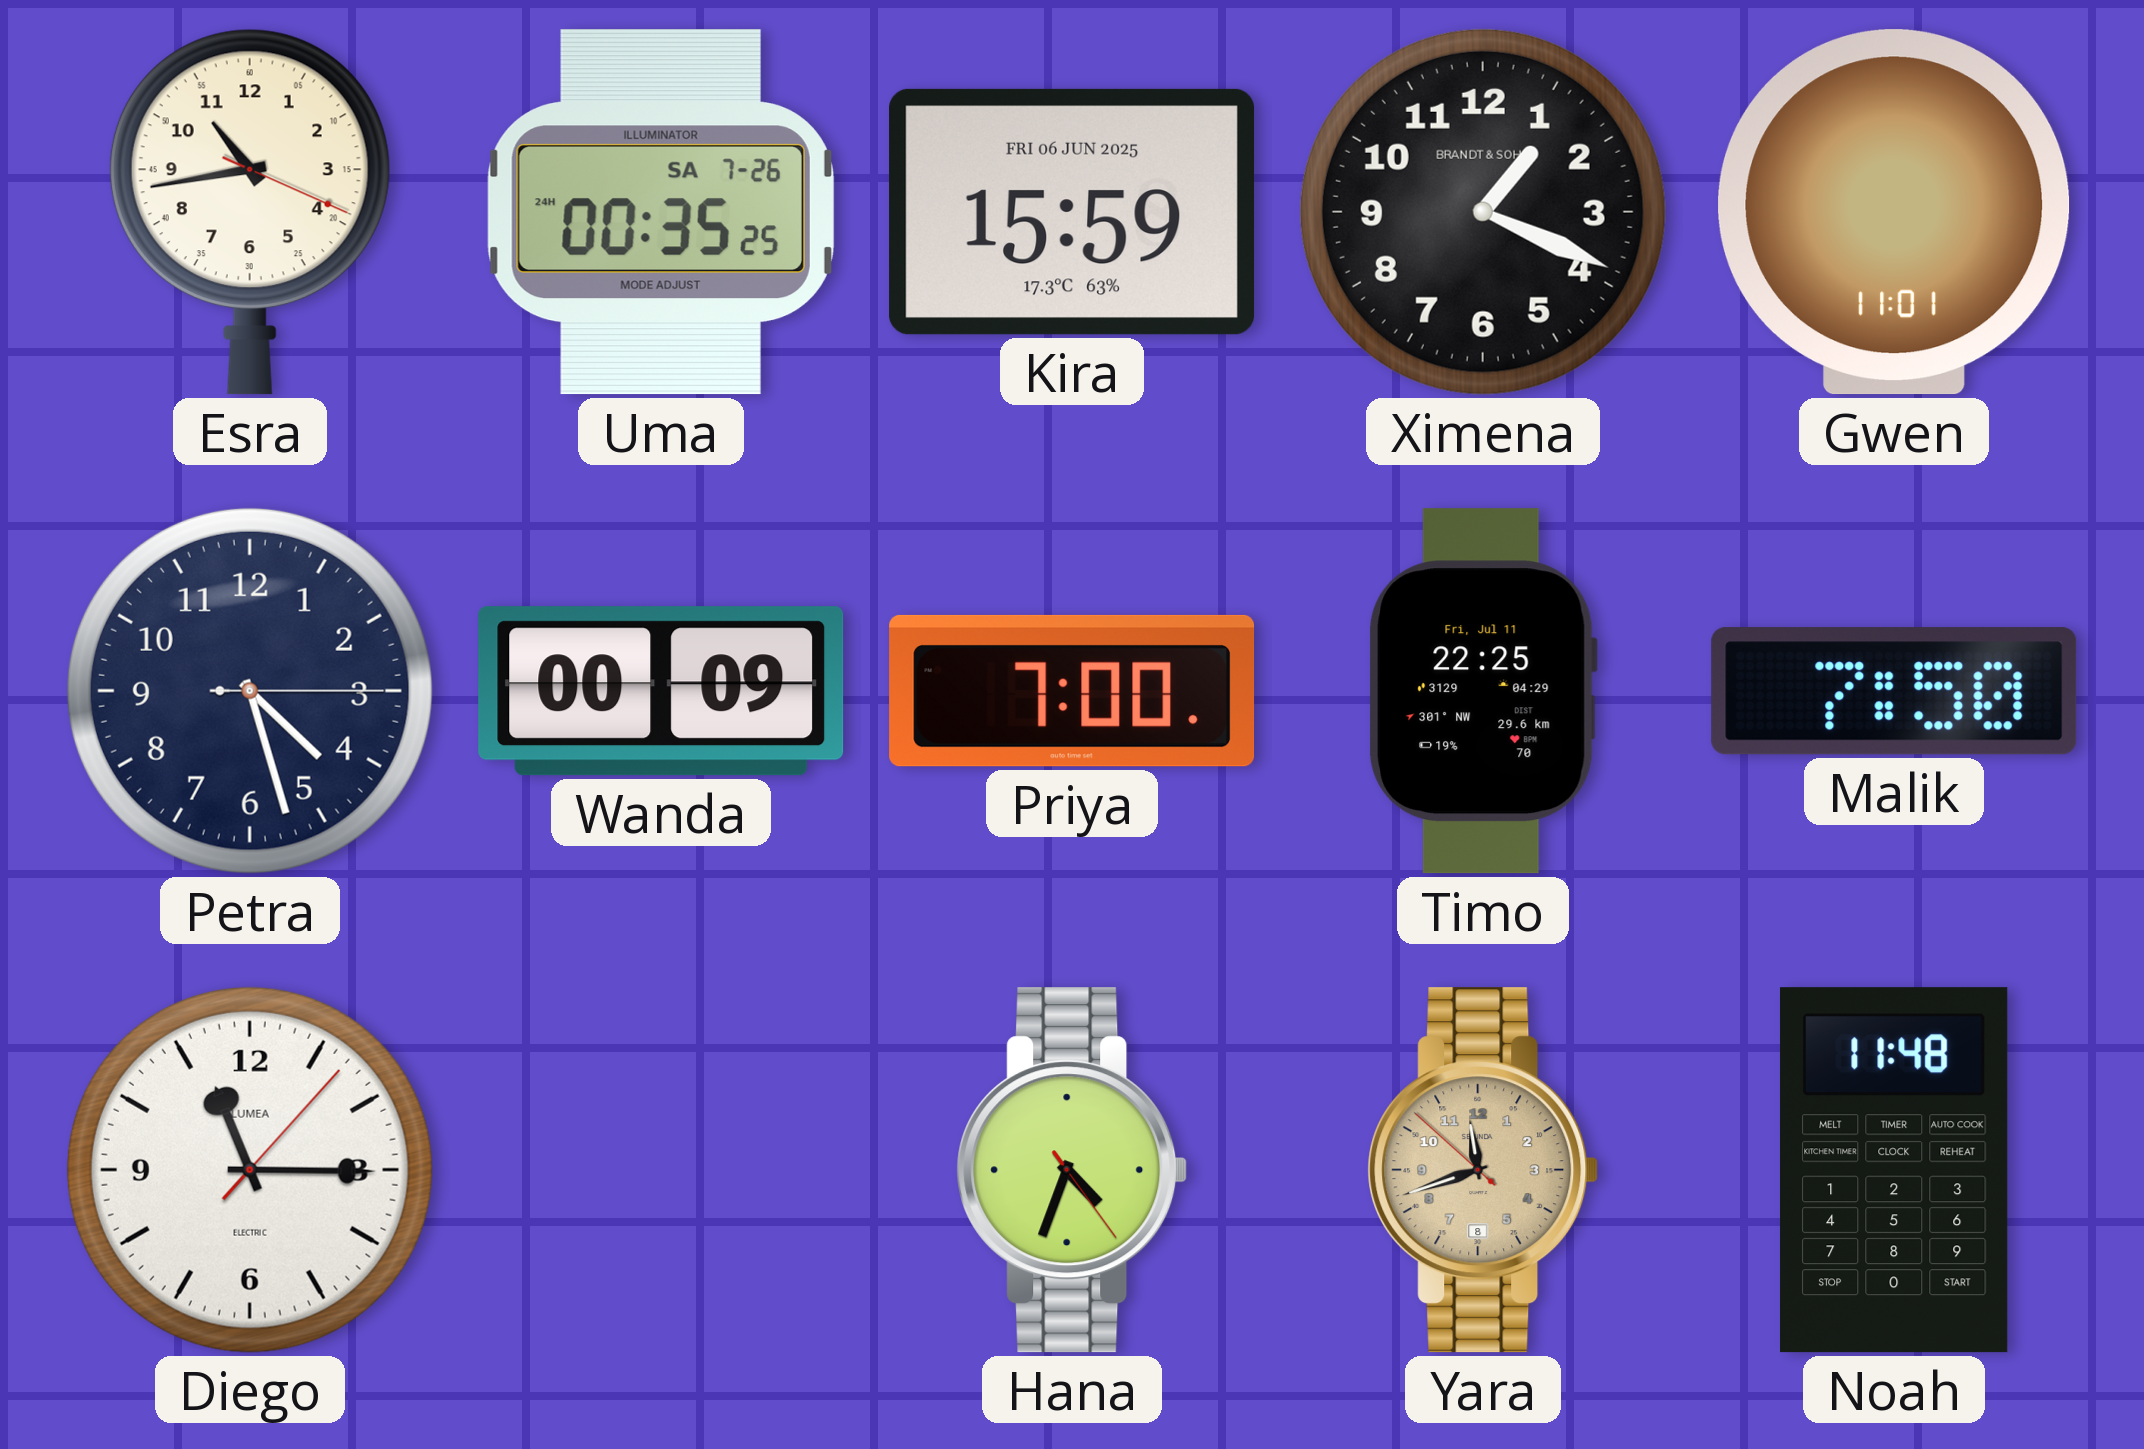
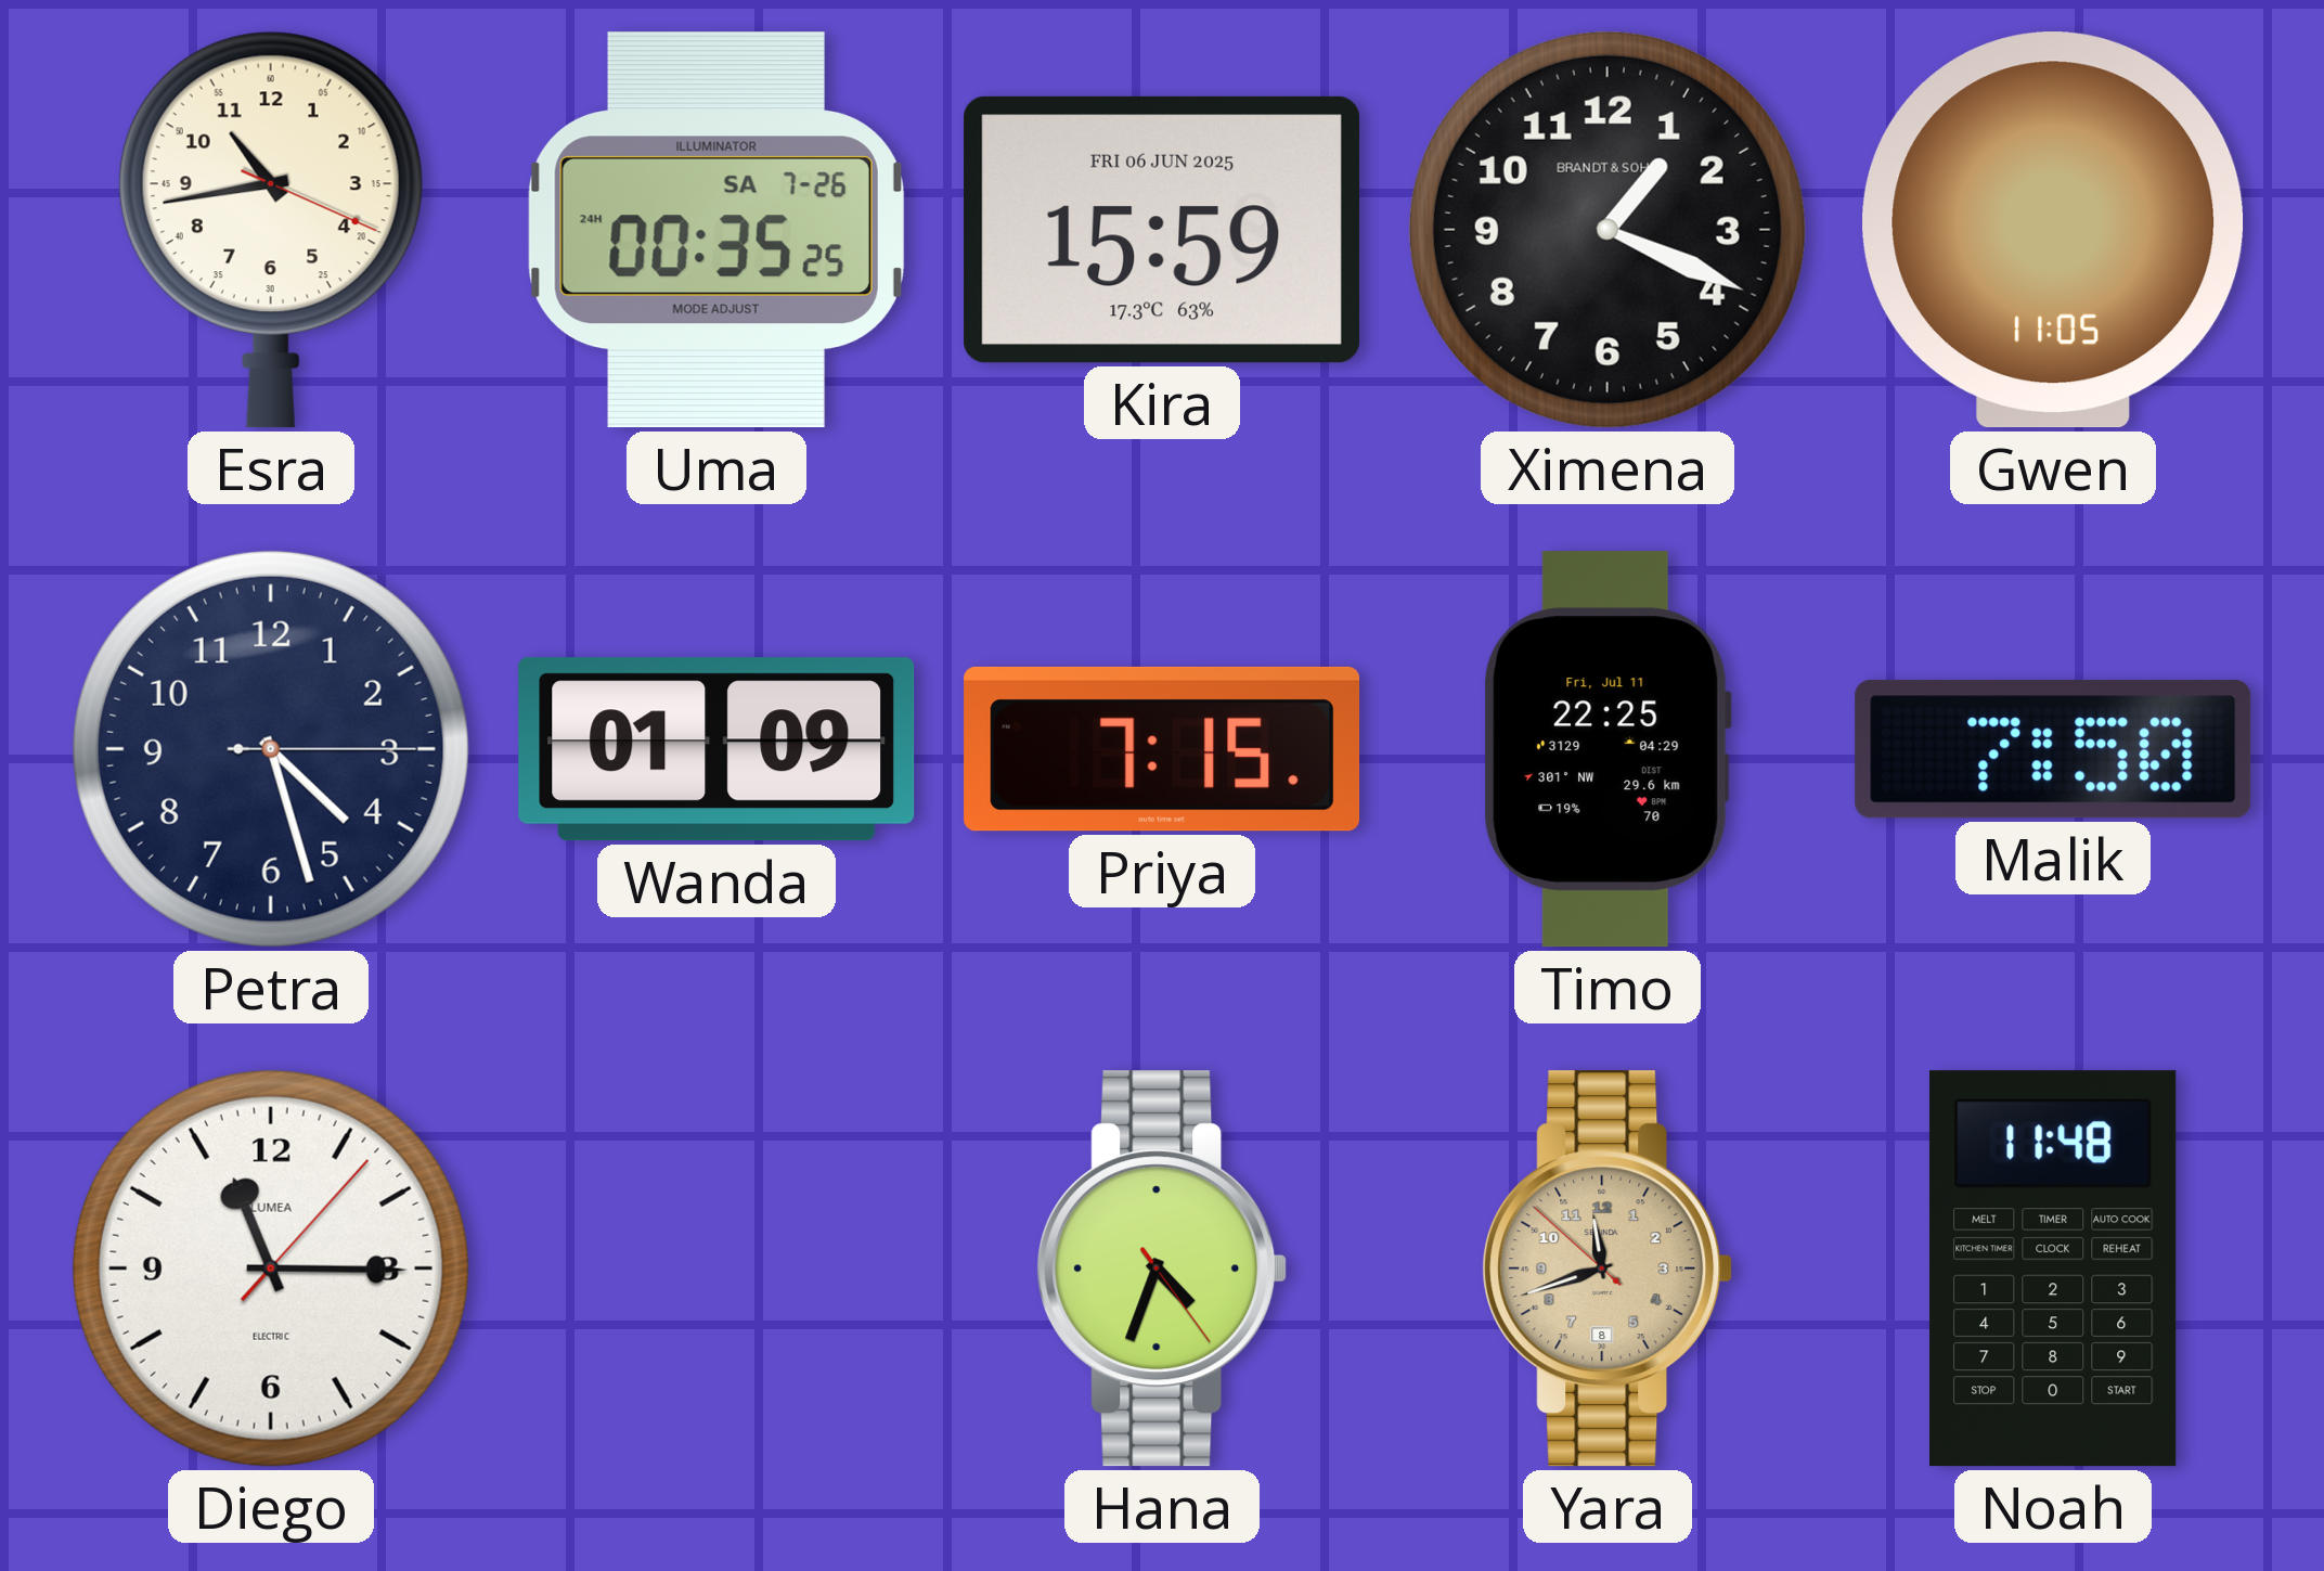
Gwen: 11:01 -> 11:05
Wanda: 00:09 -> 01:09
Priya: 7:00 -> 7:15
